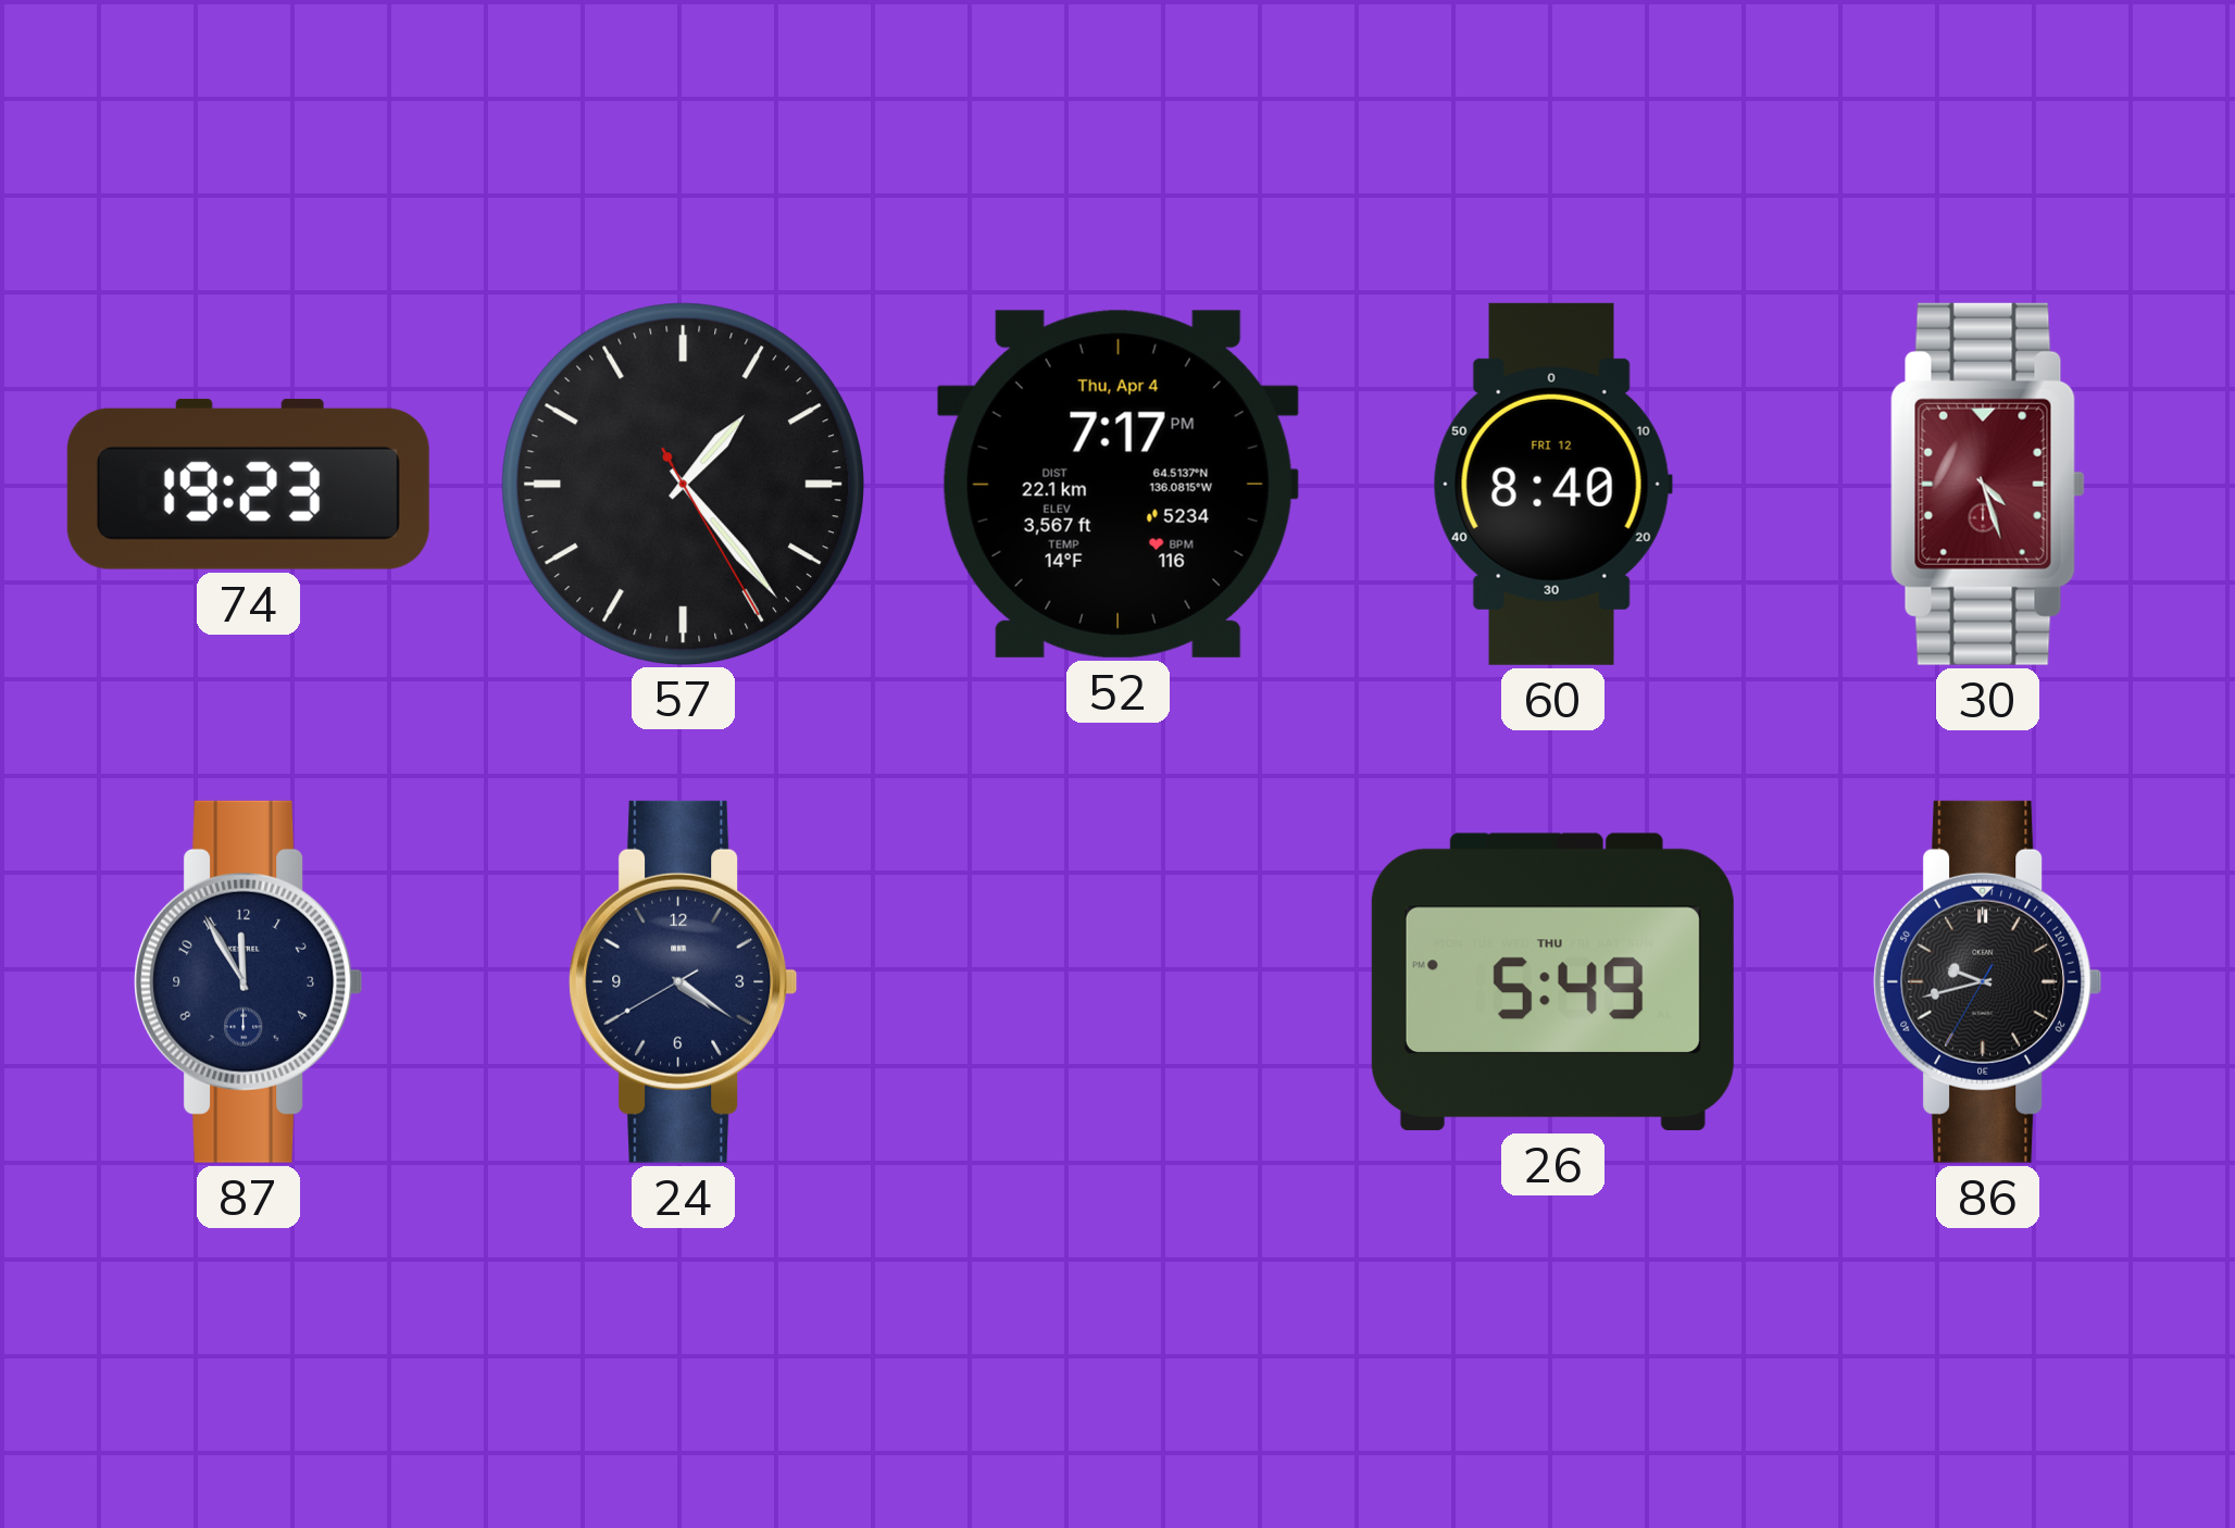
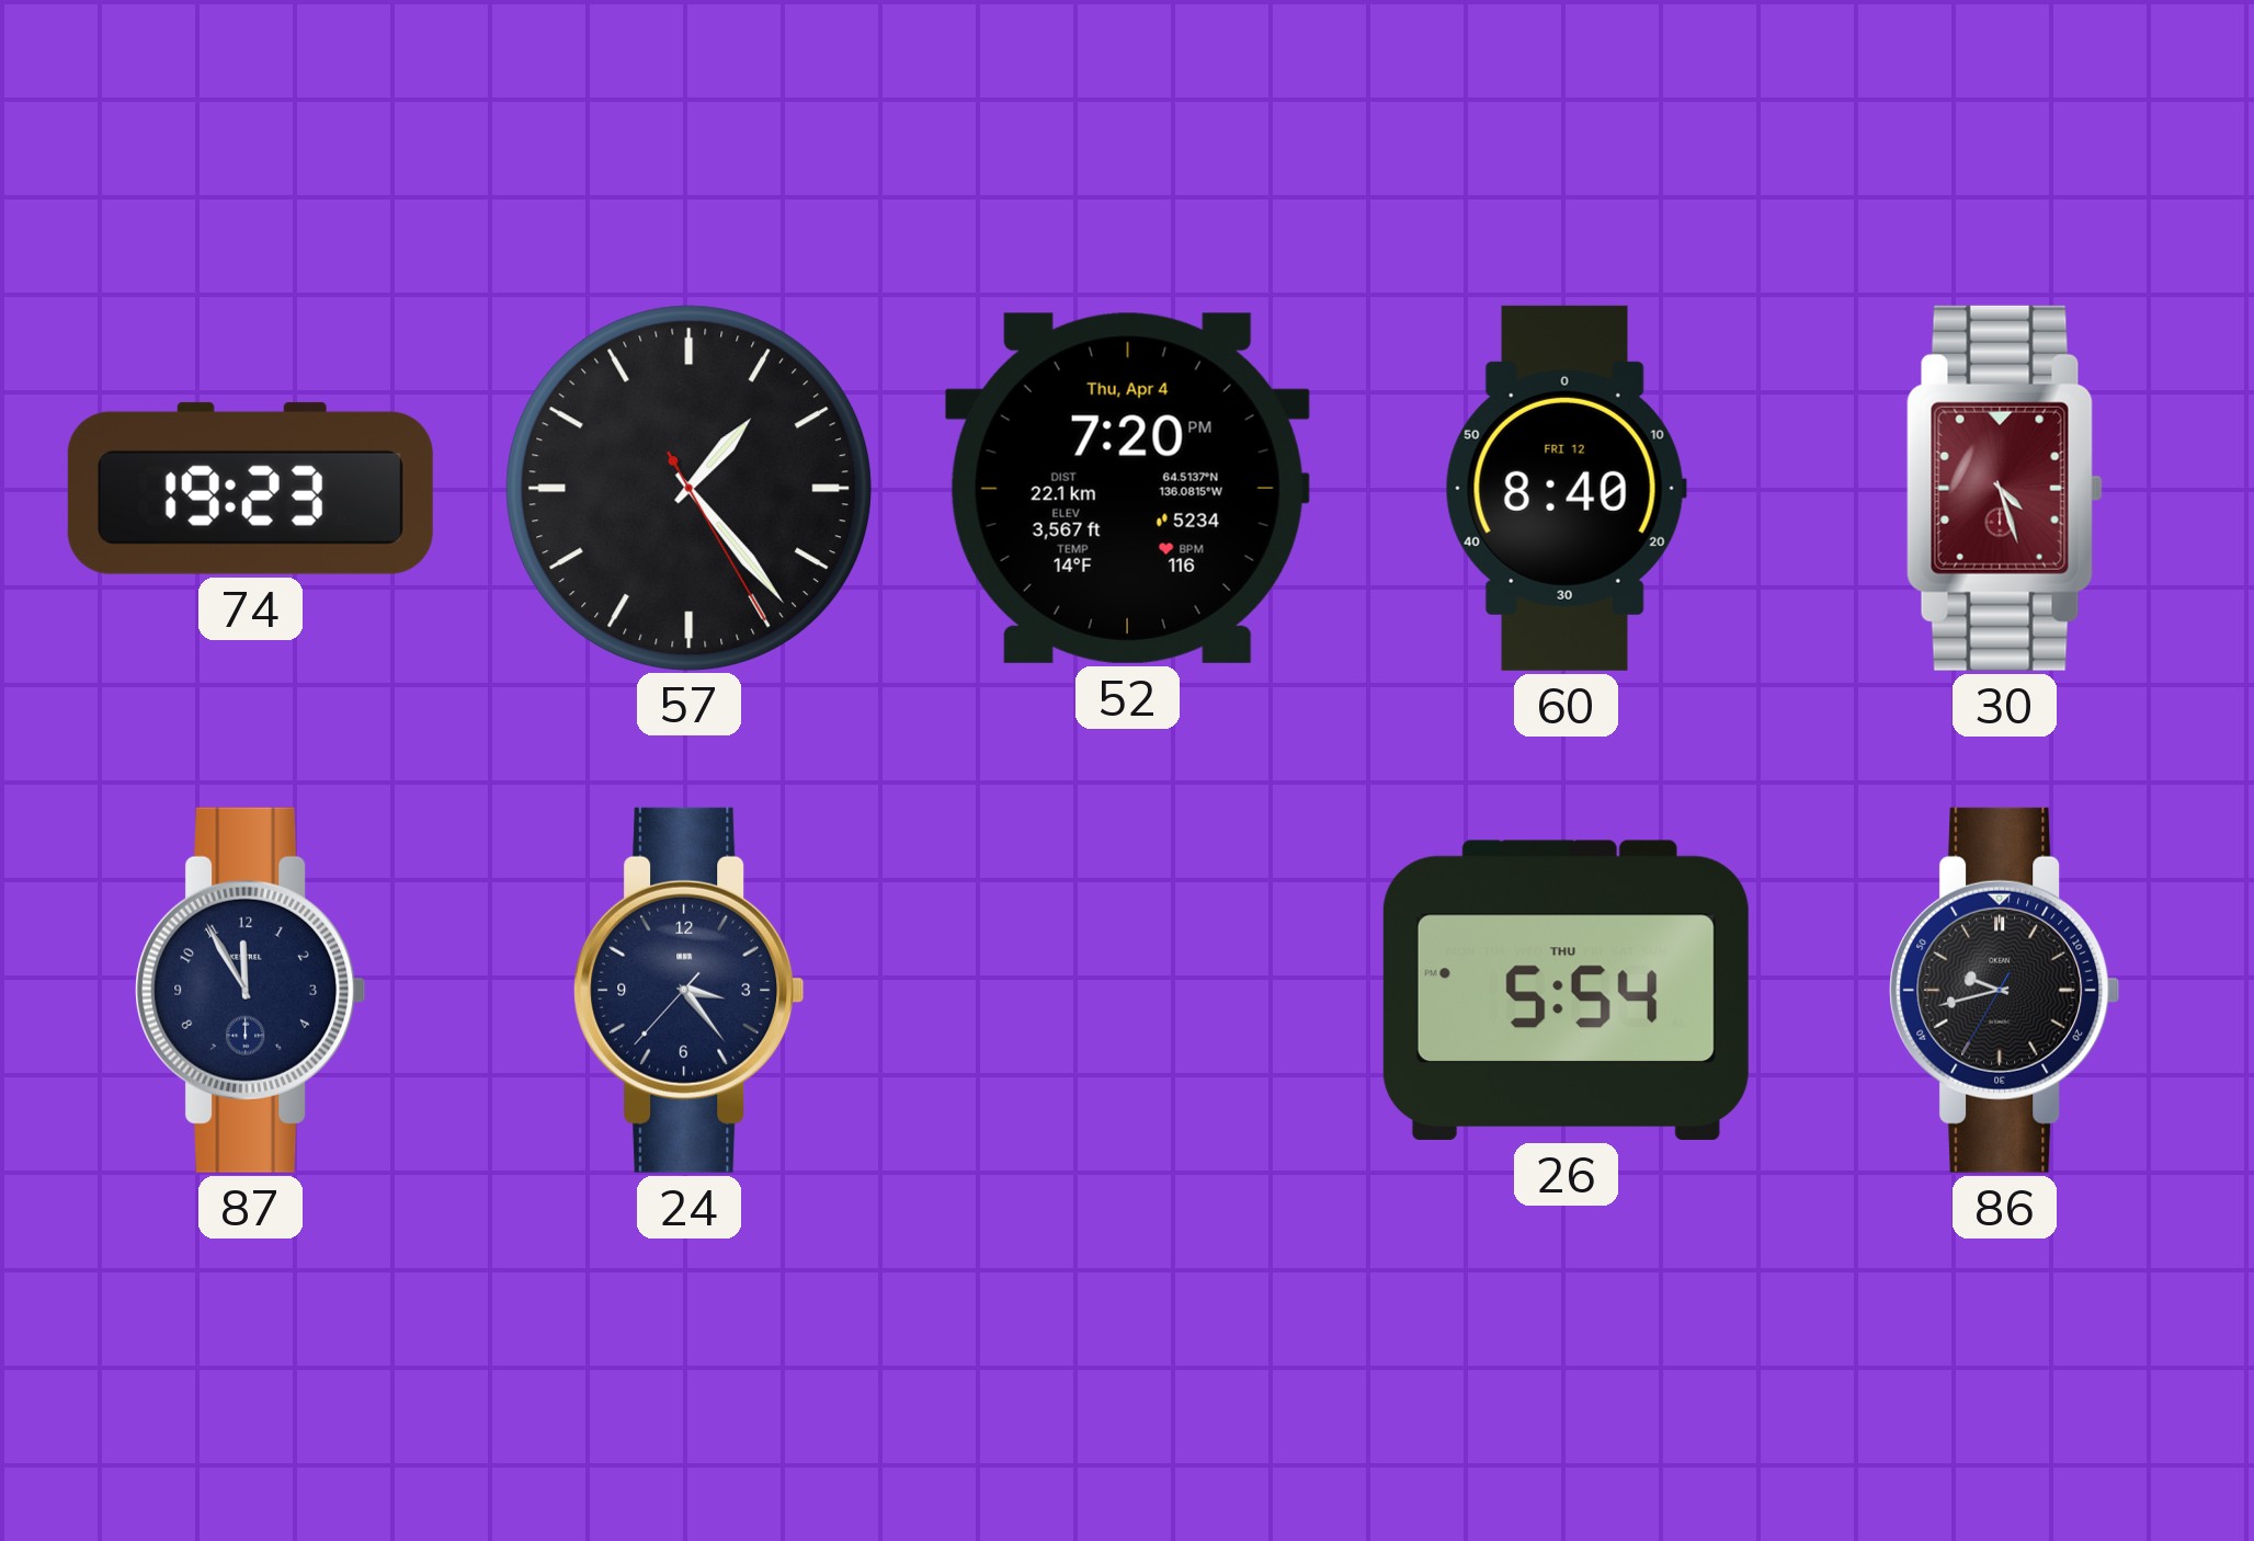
52: 7:17 -> 7:20
24: 4:20 -> 3:23
26: 5:49 -> 5:54
